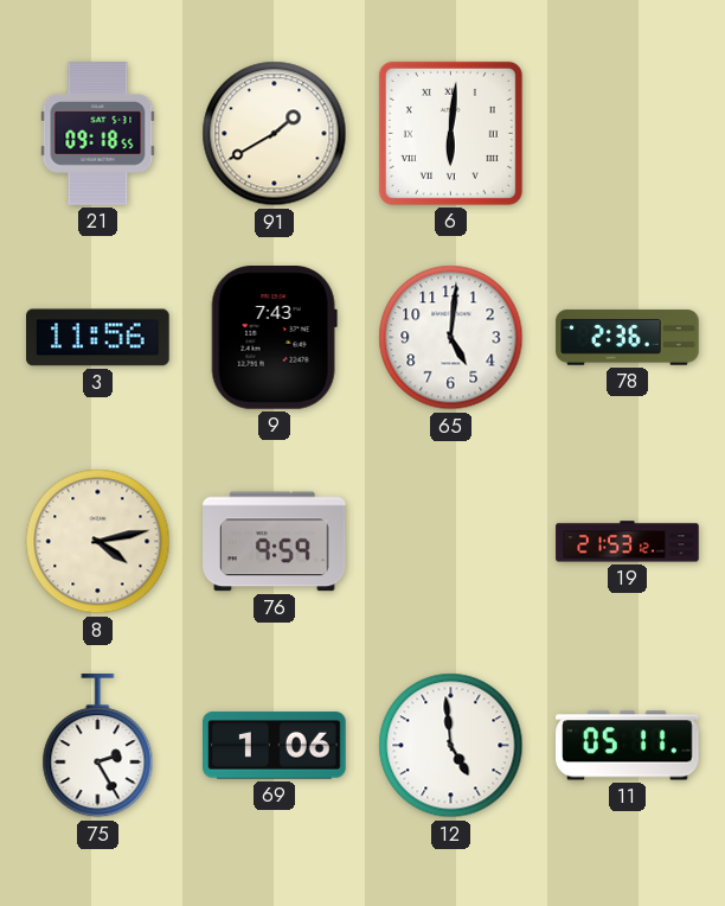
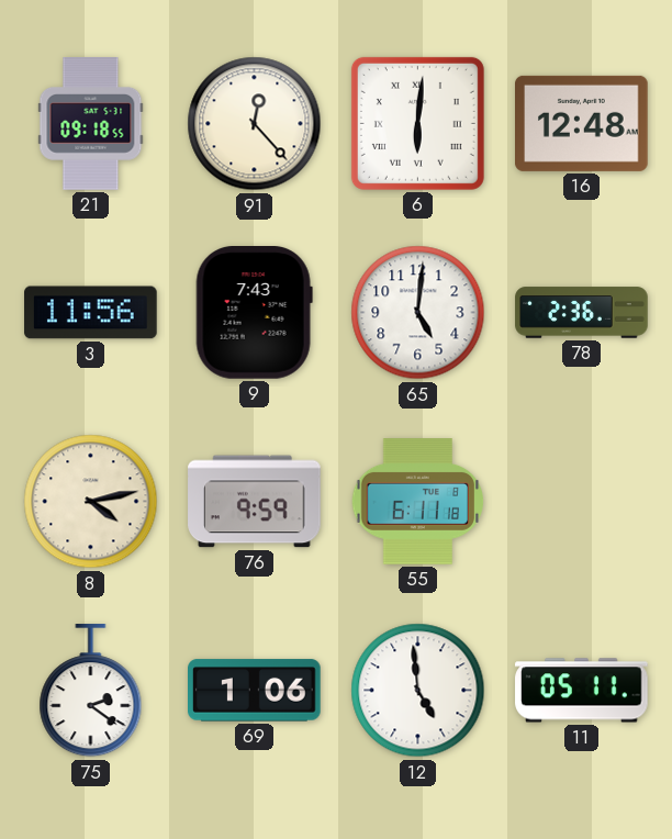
91: 1:40 -> 12:23
16: none -> 12:48
55: none -> 6:11
19: 21:53 -> none
75: 2:25 -> 2:21
